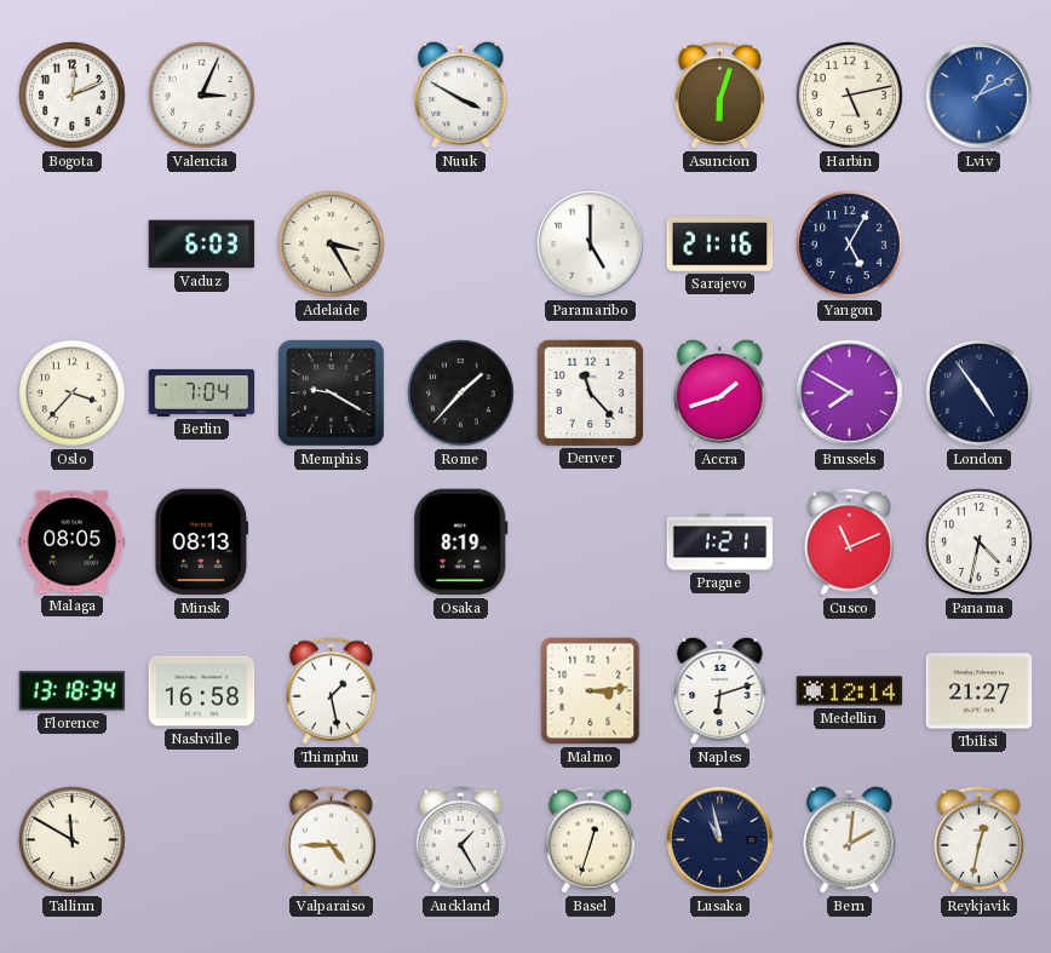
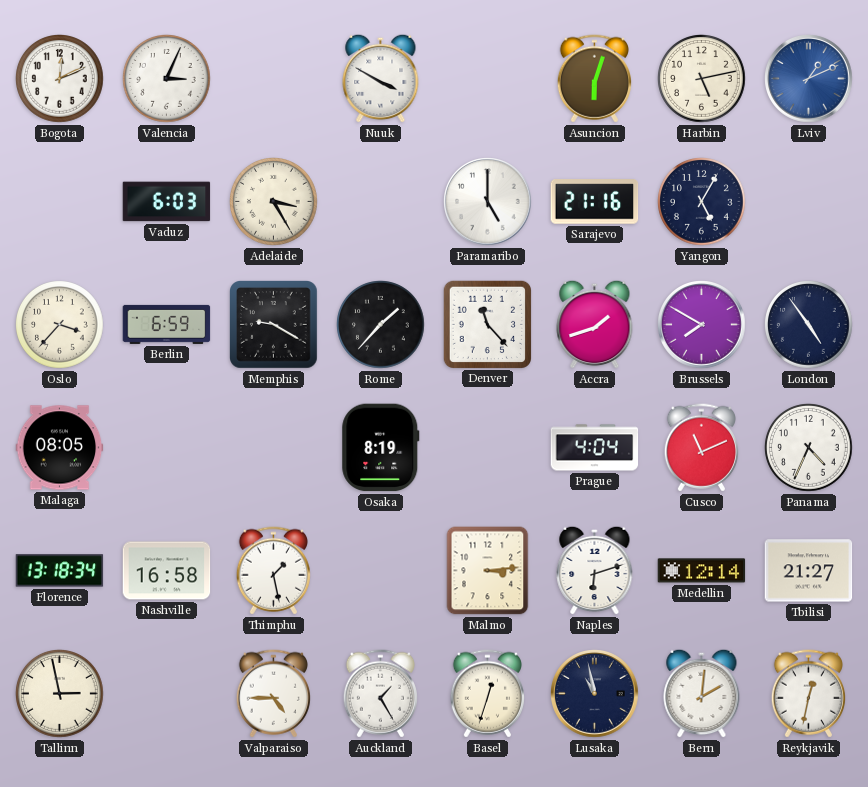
Berlin: 7:04 -> 6:59
Minsk: 08:13 -> none
Prague: 1:21 -> 4:04
Panama: 4:32 -> 4:34
Tallinn: 11:50 -> 2:58
